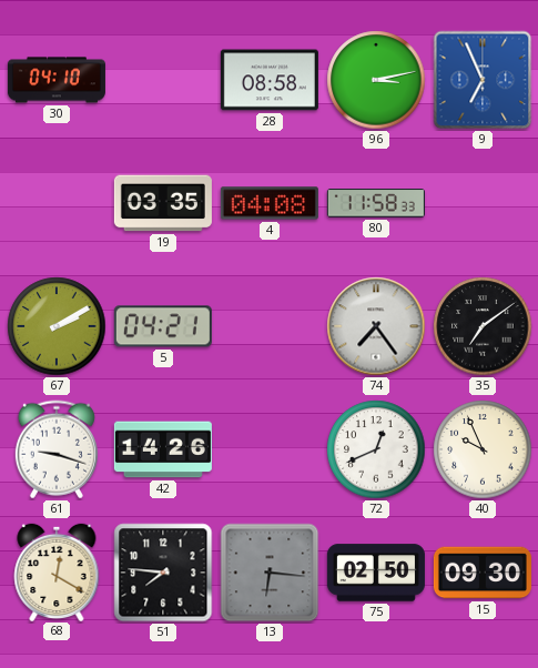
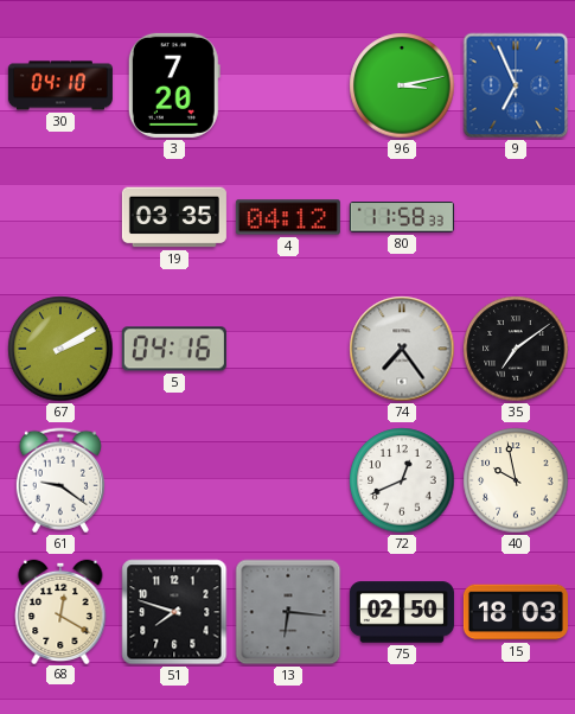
3: none -> 7:20
28: 08:58 -> none
4: 04:08 -> 04:12
5: 04:21 -> 04:16
61: 9:18 -> 9:21
42: 14:26 -> none
40: 9:56 -> 9:58
51: 7:46 -> 7:48
15: 09:30 -> 18:03
